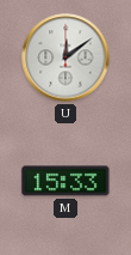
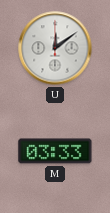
M: 15:33 -> 03:33
